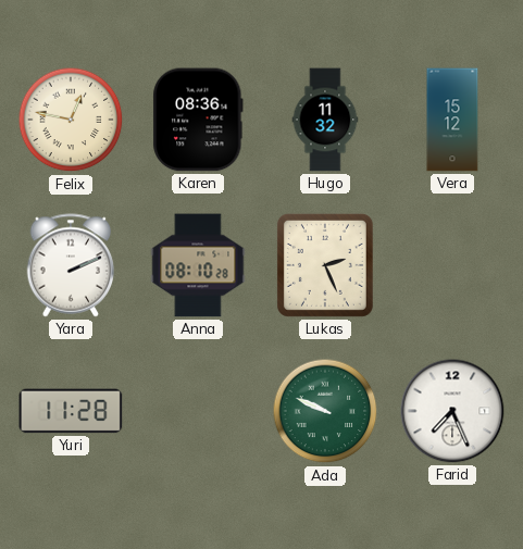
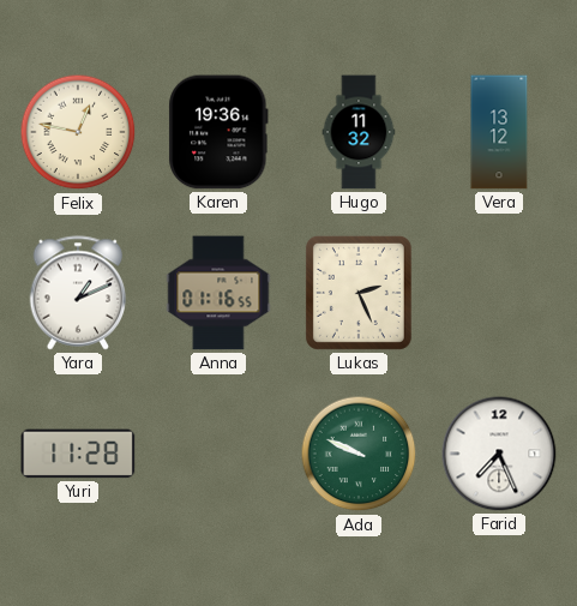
Karen: 08:36 -> 19:36
Vera: 15:12 -> 13:12
Yara: 2:11 -> 1:11
Anna: 08:10 -> 01:16
